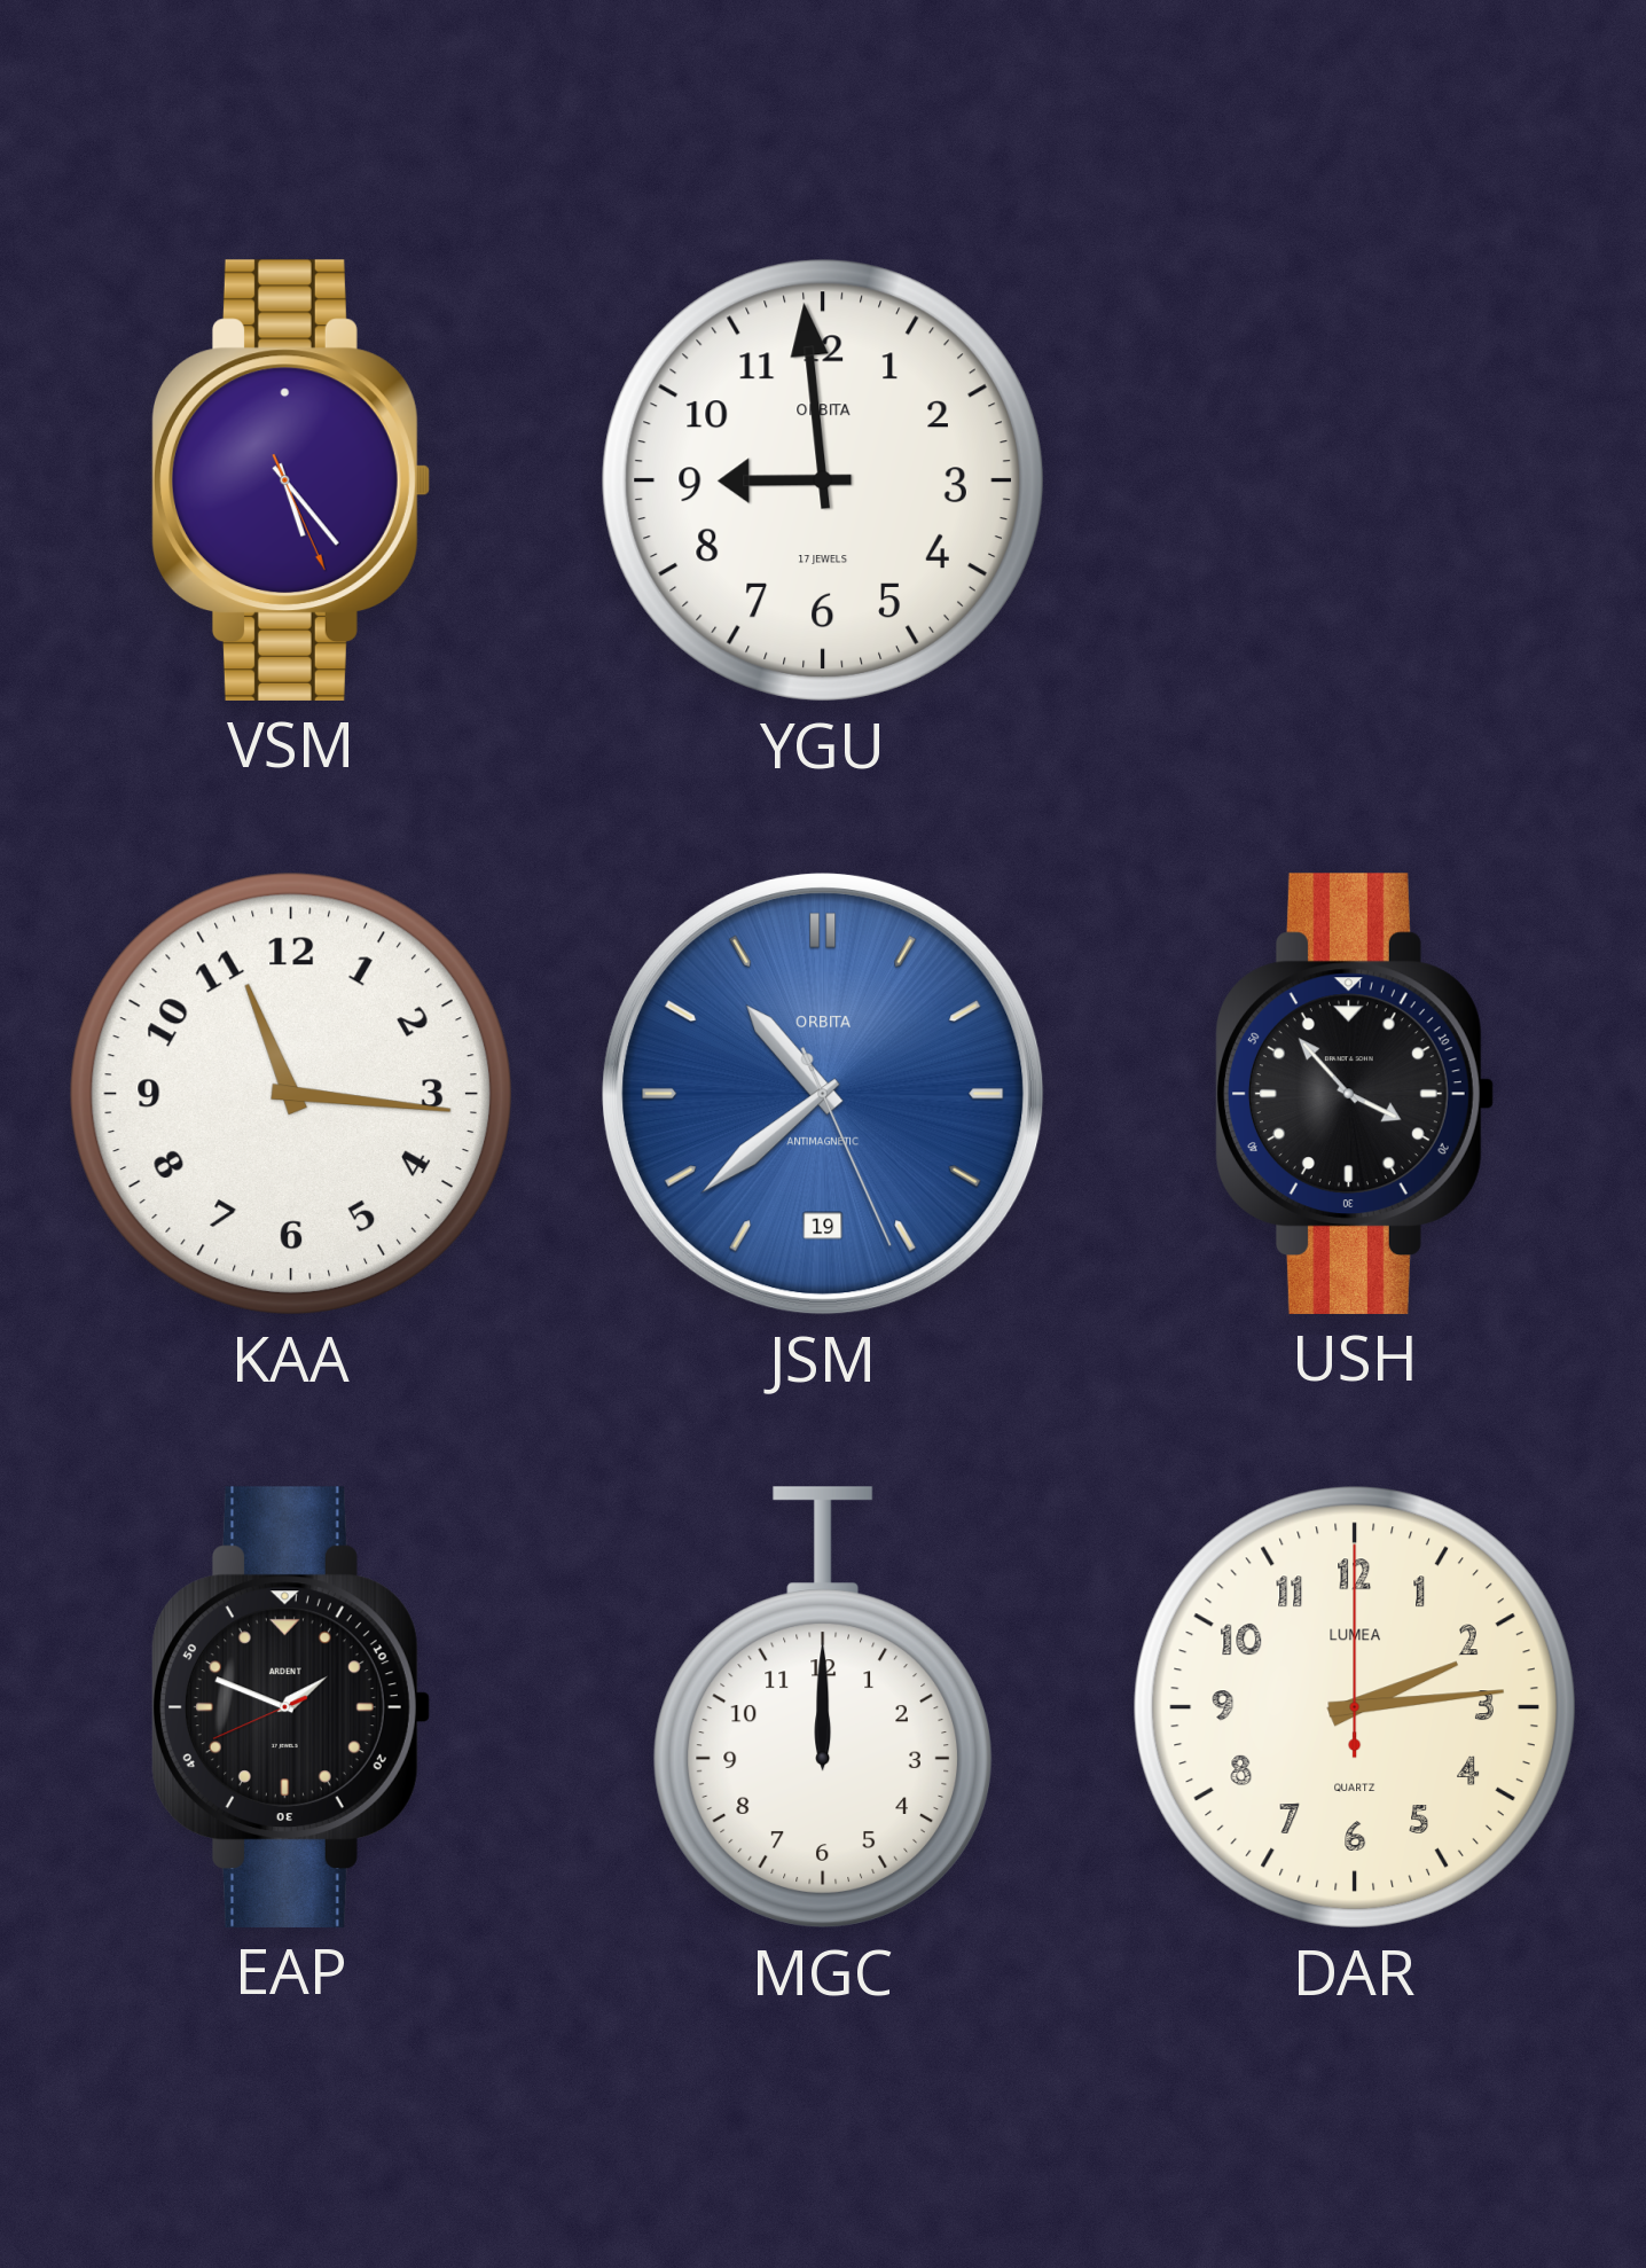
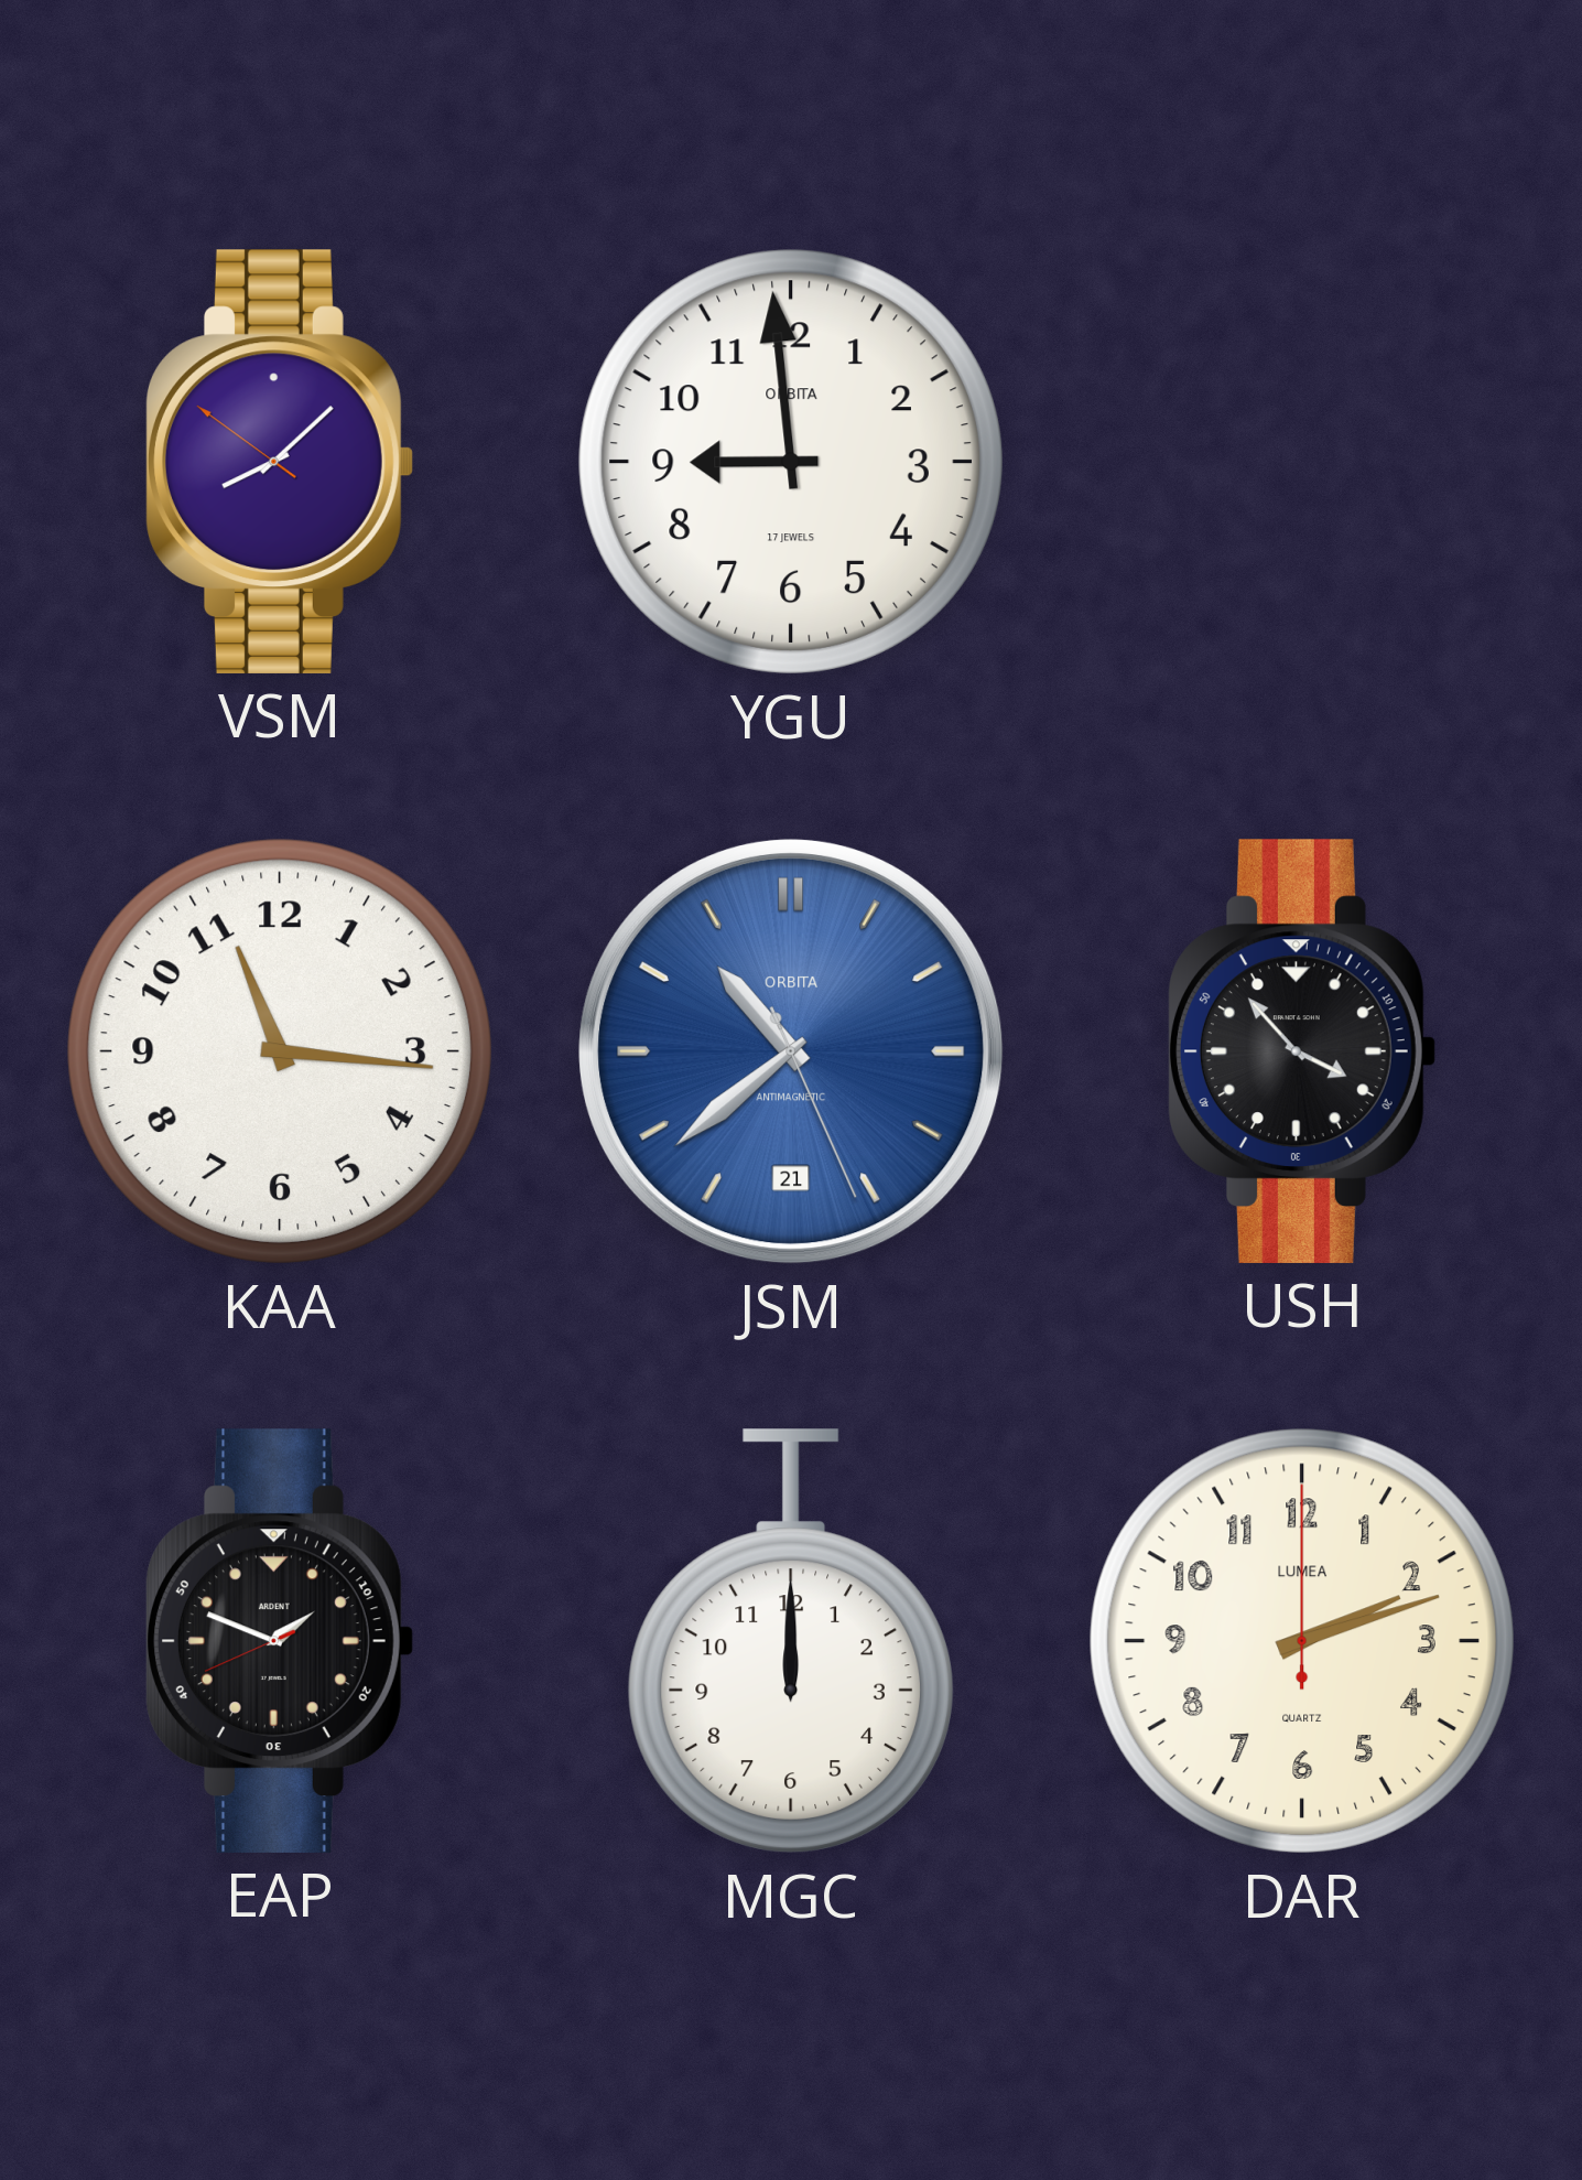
VSM: 5:23 -> 8:07
JSM date: 19 -> 21
DAR: 2:14 -> 2:12
